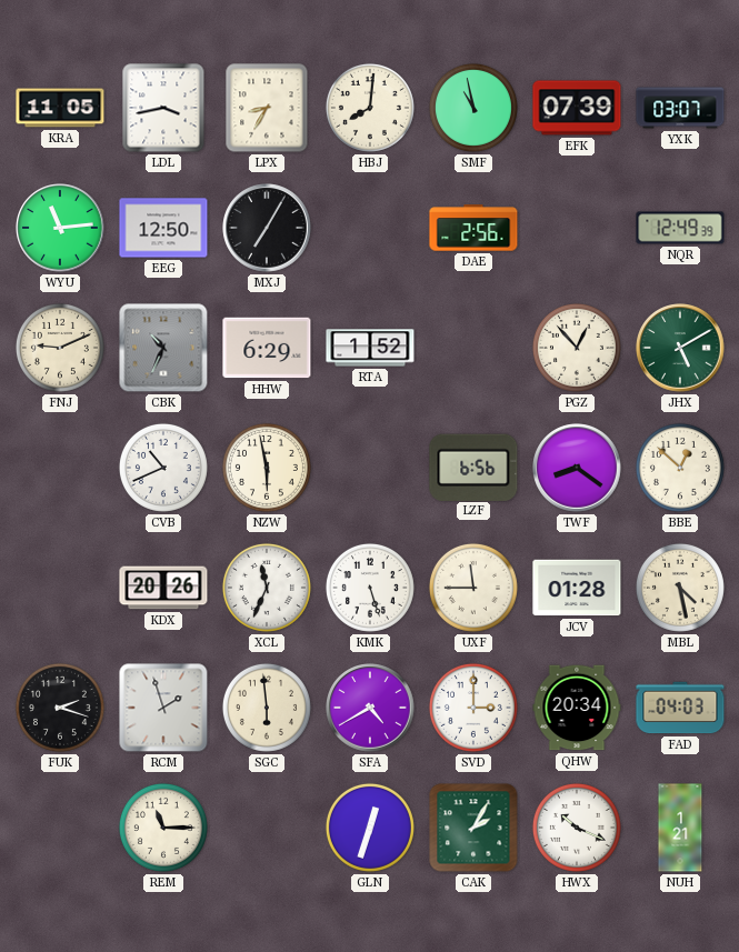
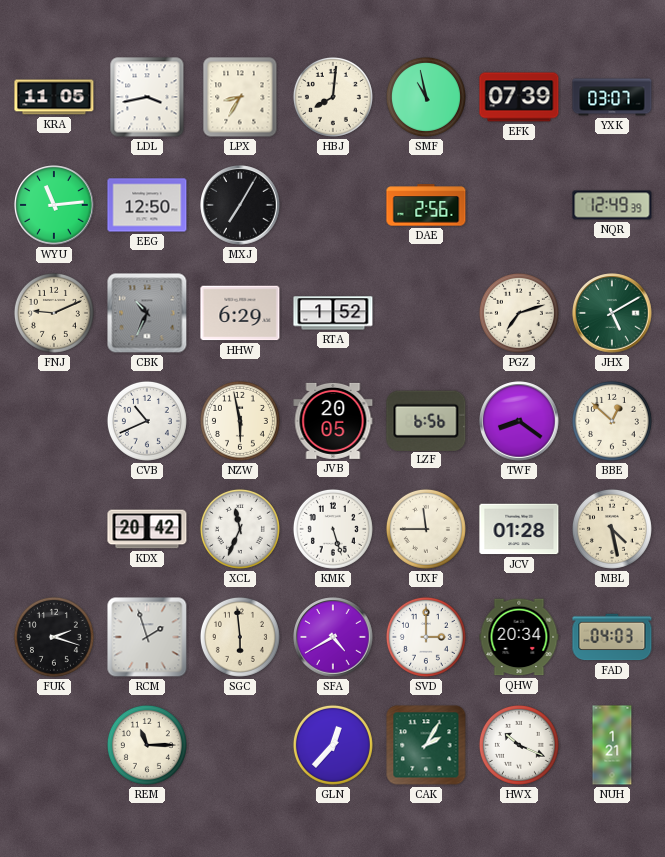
PGZ: 12:53 -> 7:12
JVB: none -> 20:05
KDX: 20:26 -> 20:42
GLN: 12:33 -> 12:37
